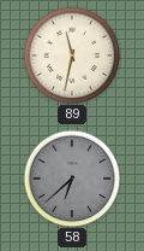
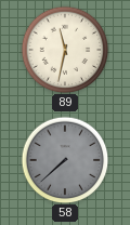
58: 6:38 -> 7:38
